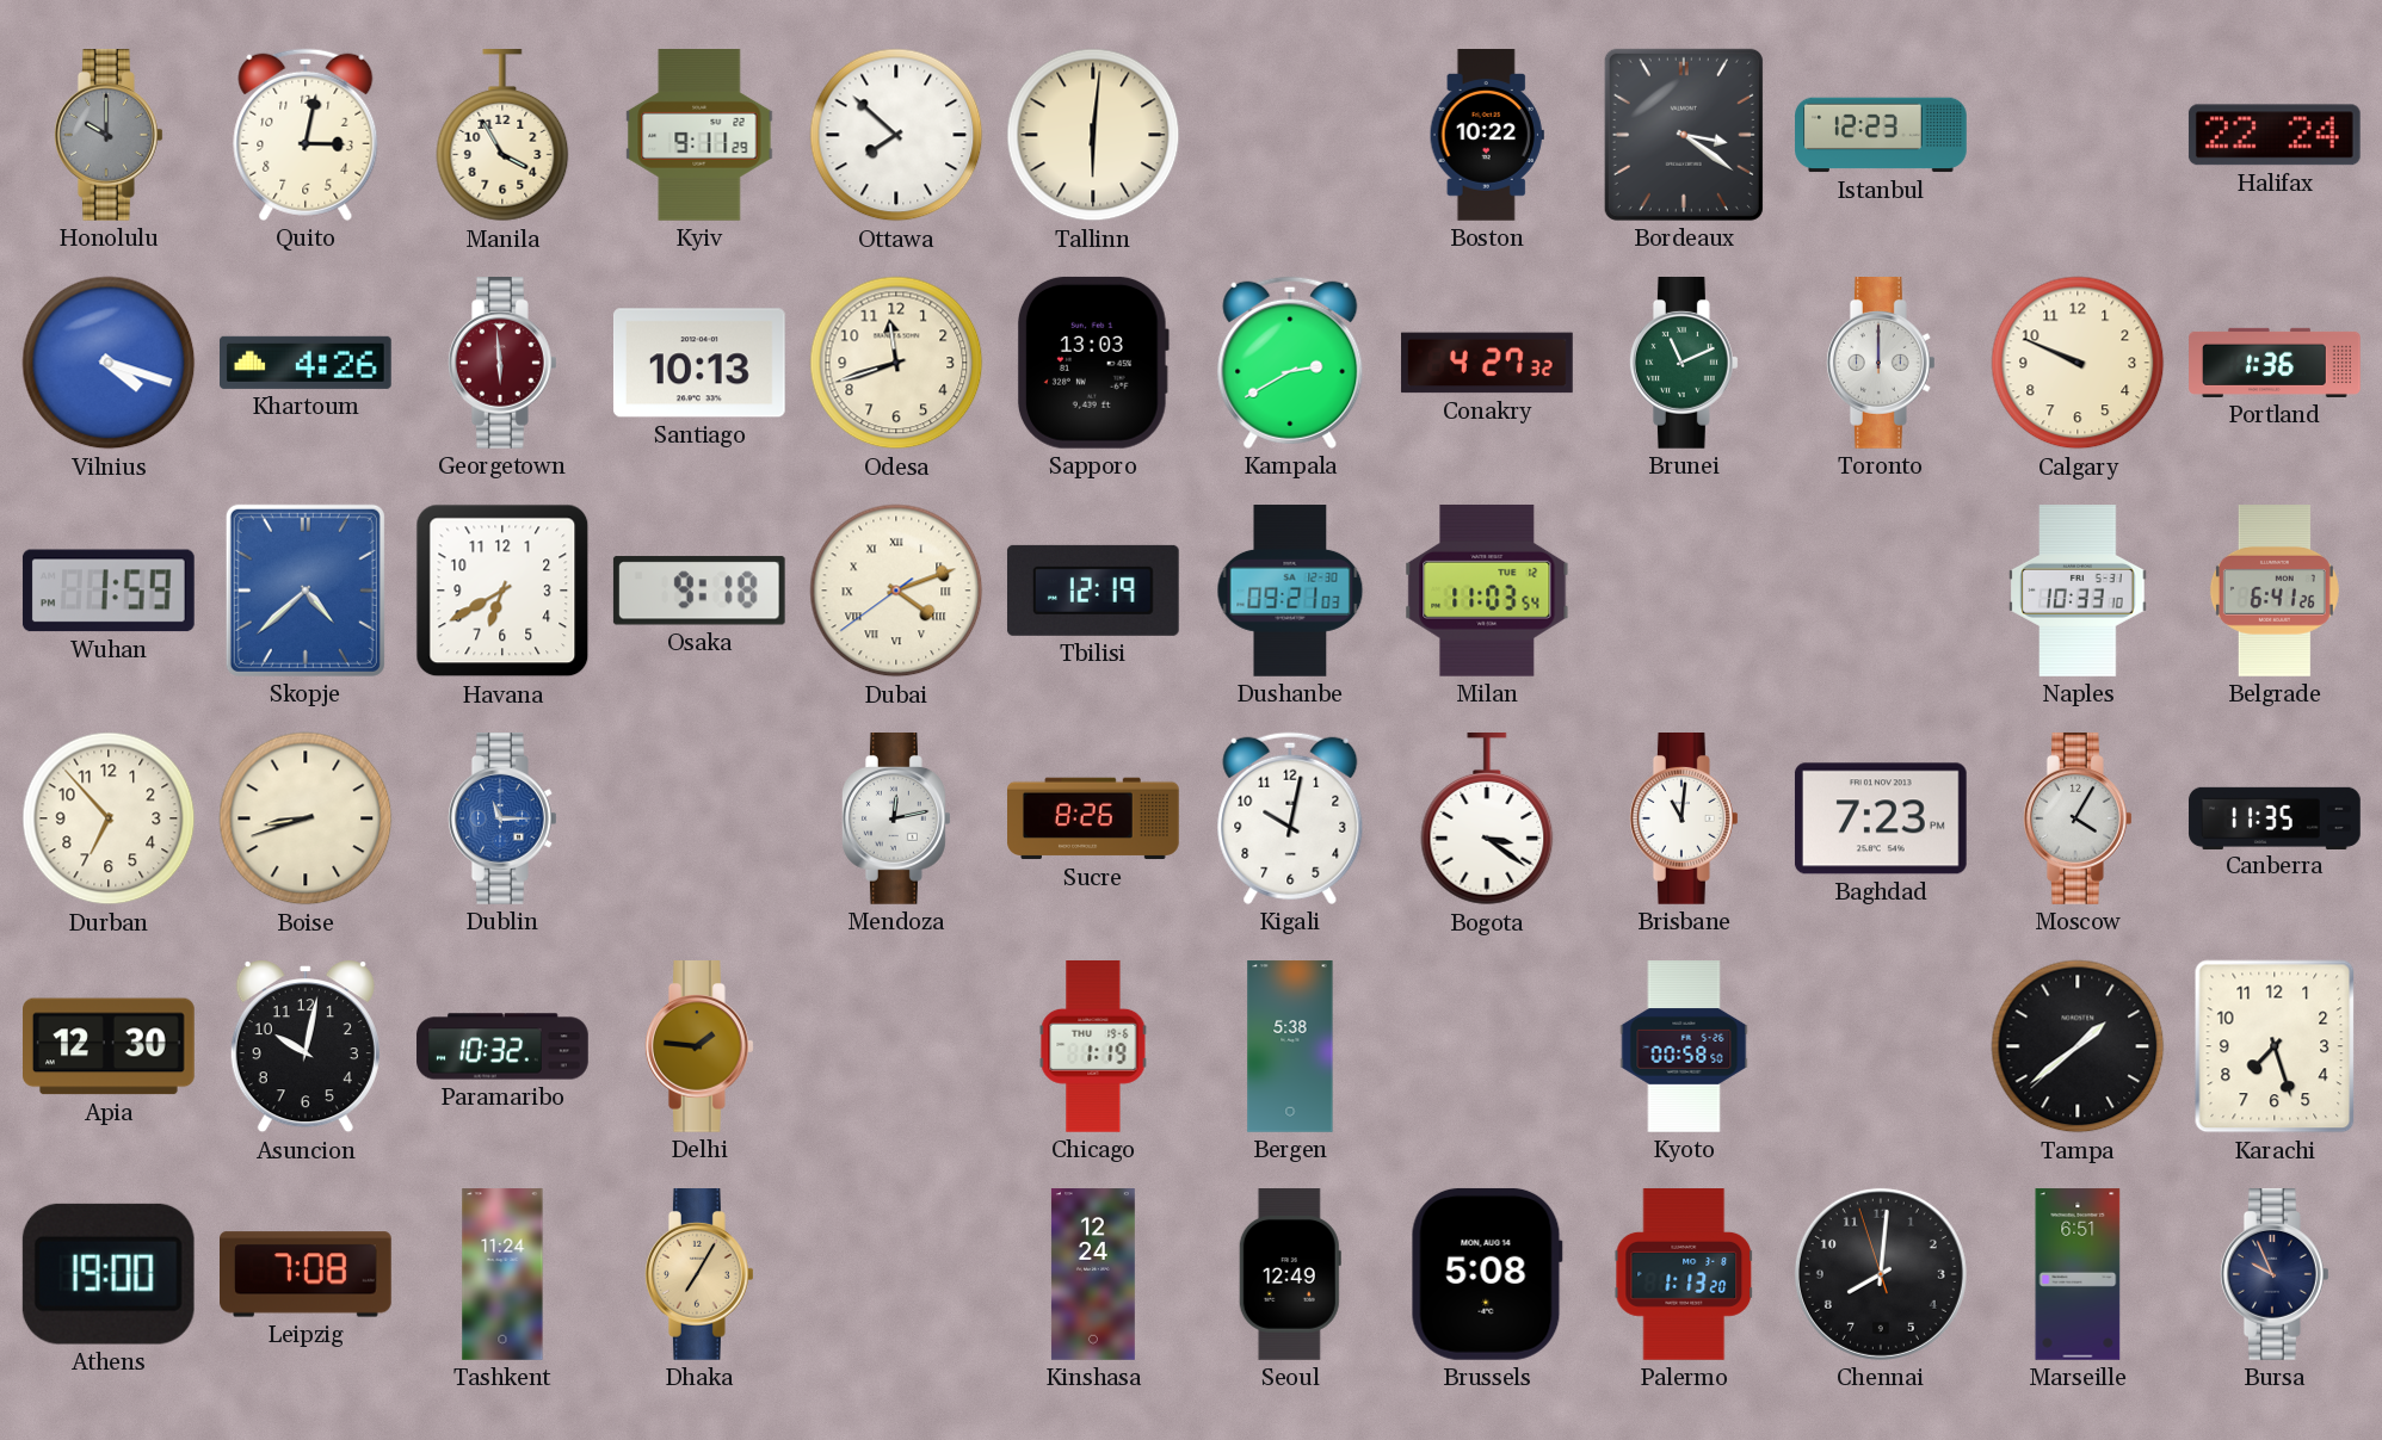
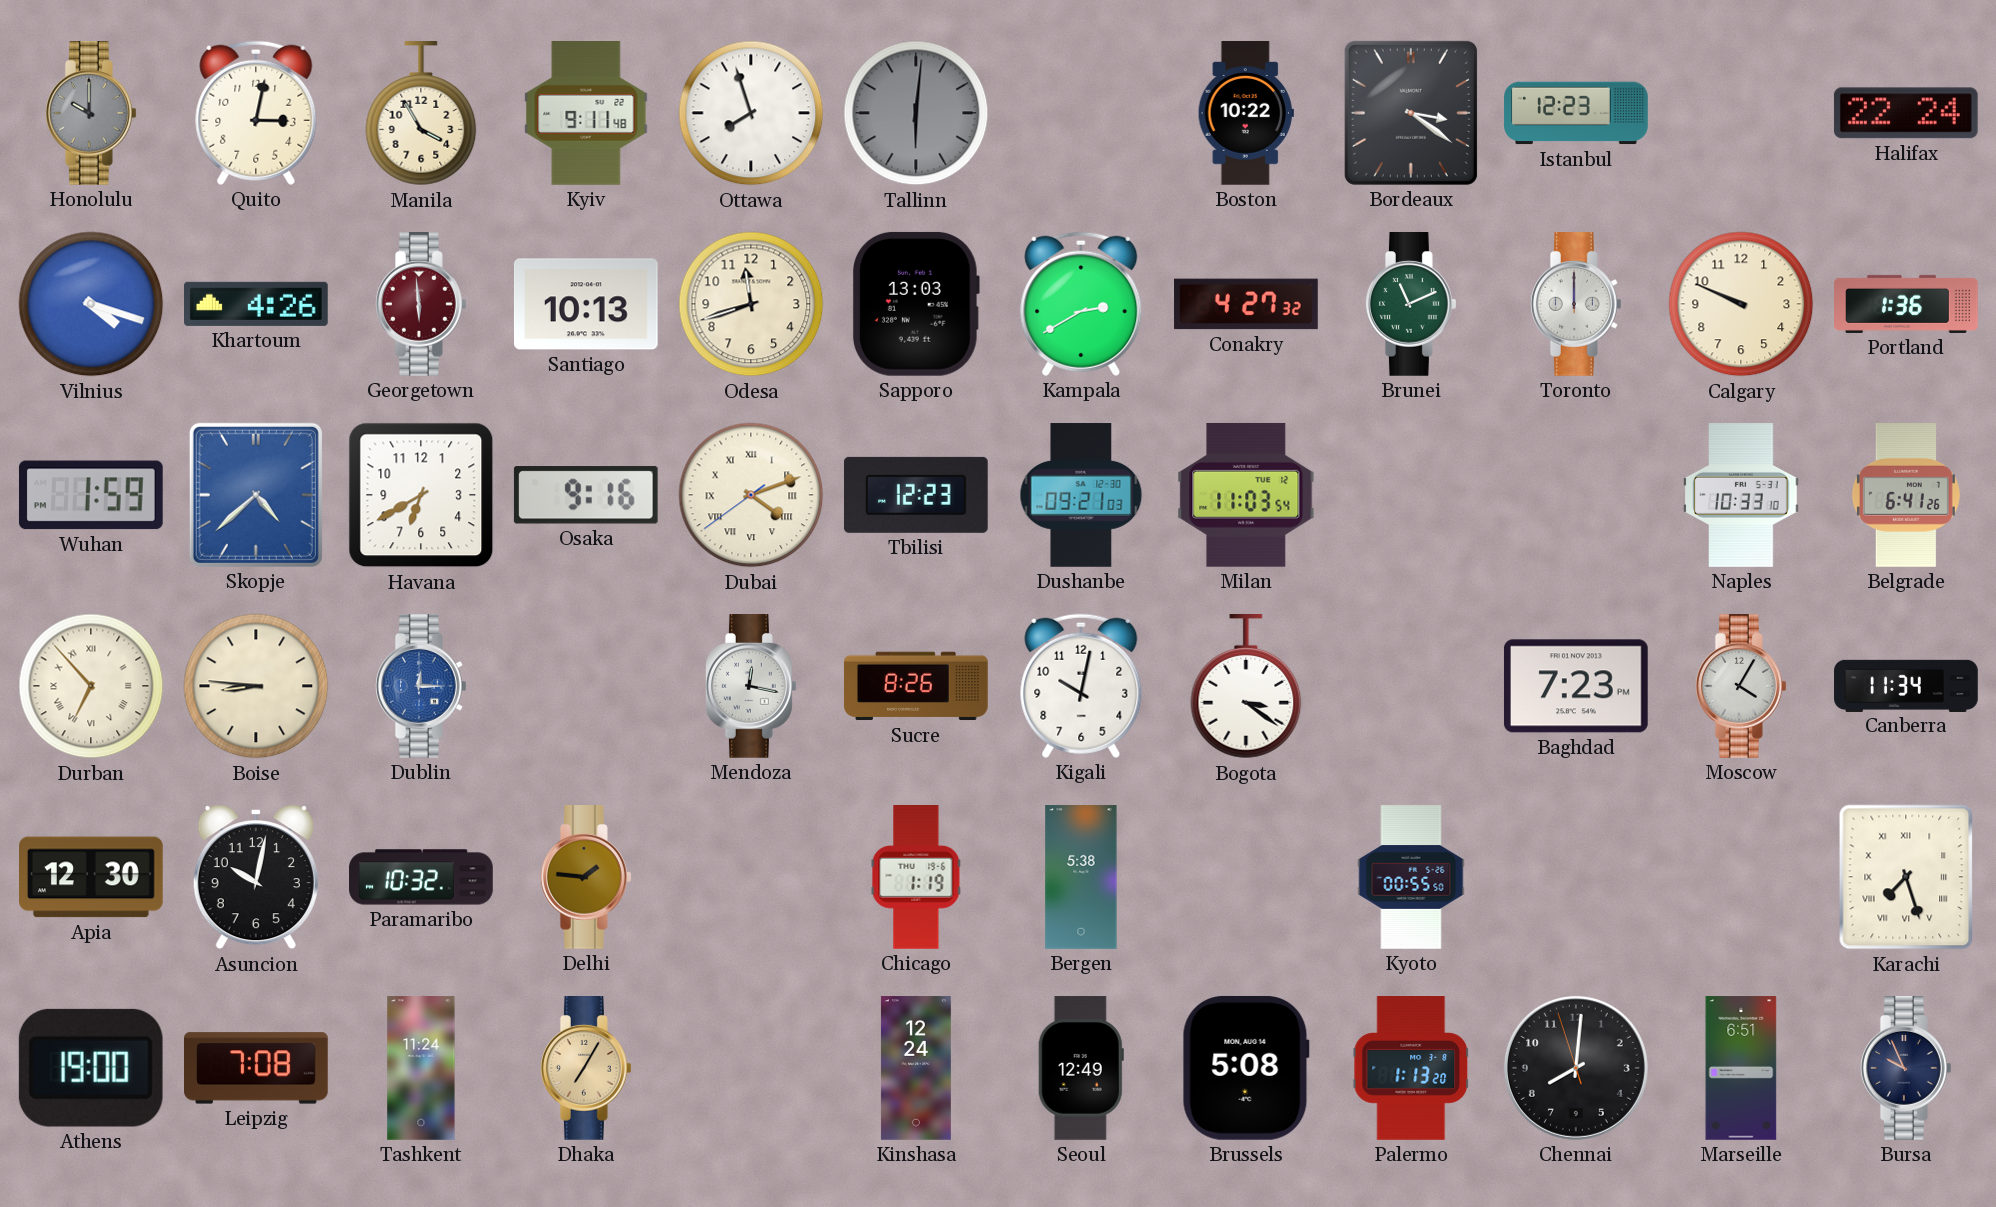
Kyiv: 9:11:29 -> 9:11:48
Ottawa: 7:52 -> 7:57
Tallinn dial: cream -> grey
Osaka: 9:18 -> 9:16
Tbilisi: 12:19 -> 12:23
Durban numerals: Arabic -> Roman
Boise: 8:42 -> 8:46
Dublin: 11:15 -> 12:15
Mendoza: 12:13 -> 12:17
Brisbane: 11:01 -> none
Canberra: 11:35 -> 11:34
Kyoto: 00:58 -> 00:55
Tampa: 1:38 -> none
Karachi numerals: Arabic -> Roman
